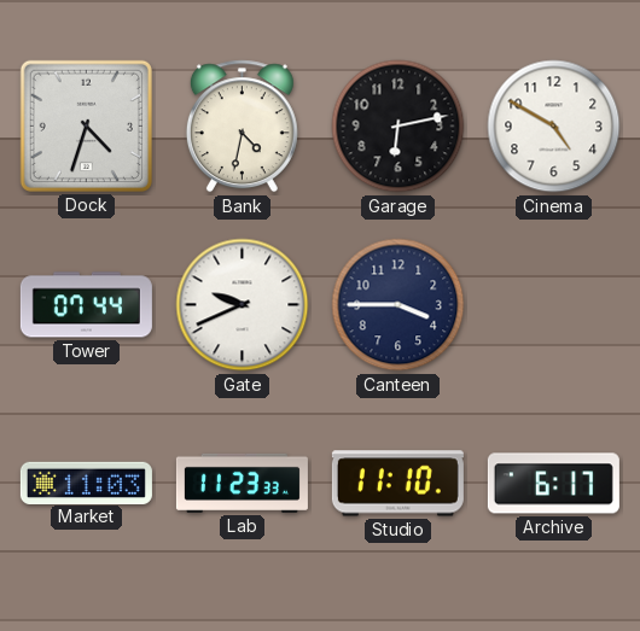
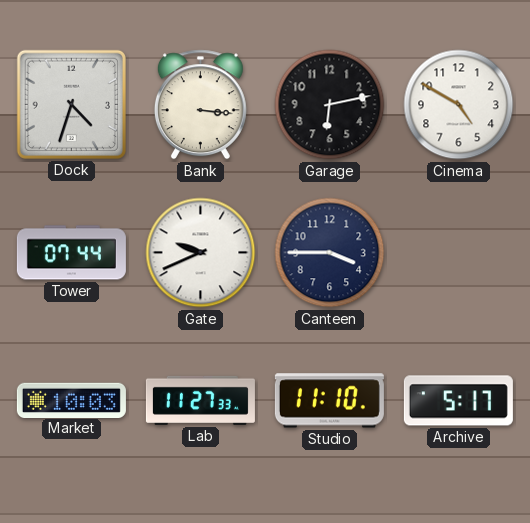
Bank: 4:32 -> 3:16
Market: 11:03 -> 10:03
Lab: 11:23 -> 11:27
Archive: 6:17 -> 5:17
